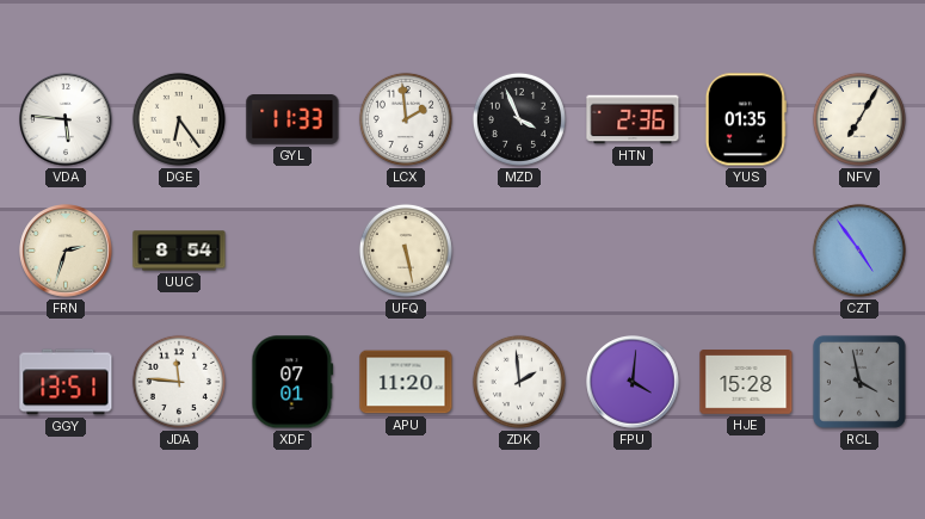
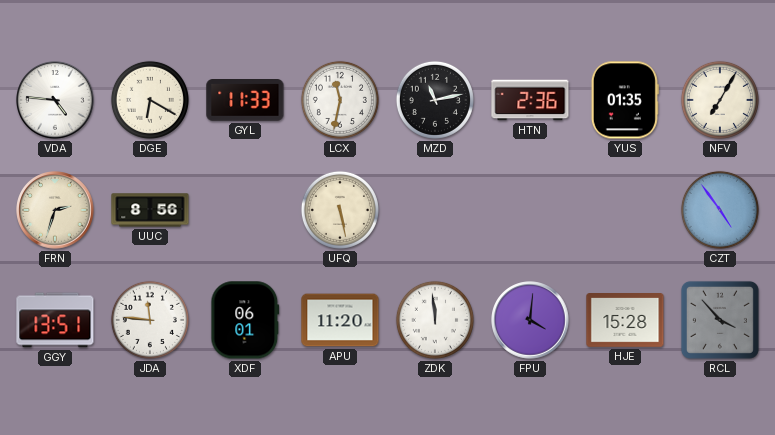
VDA: 5:46 -> 4:46
DGE: 6:24 -> 6:20
LCX: 1:59 -> 11:32
MZD: 3:56 -> 11:13
UUC: 8:54 -> 8:56
XDF: 07:01 -> 06:01
ZDK: 1:59 -> 11:59
RCL: 3:58 -> 3:53
